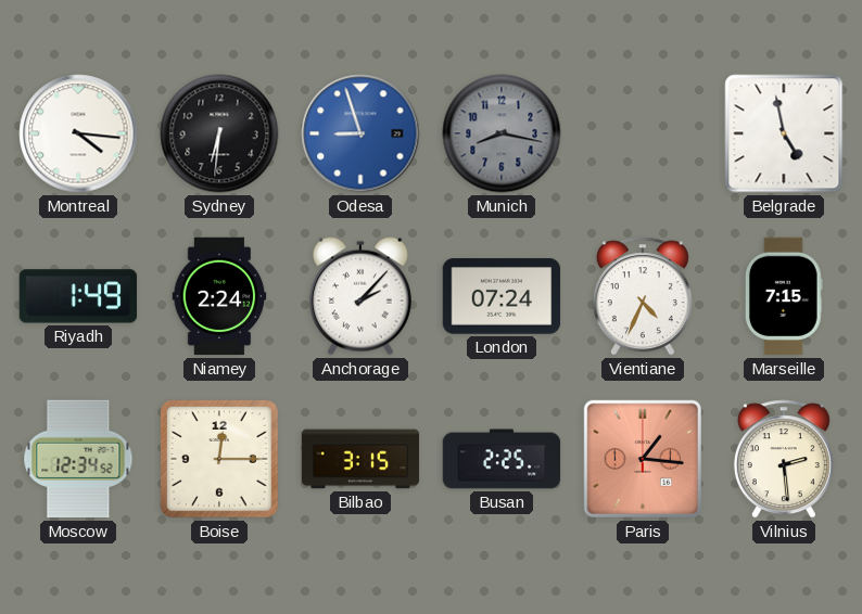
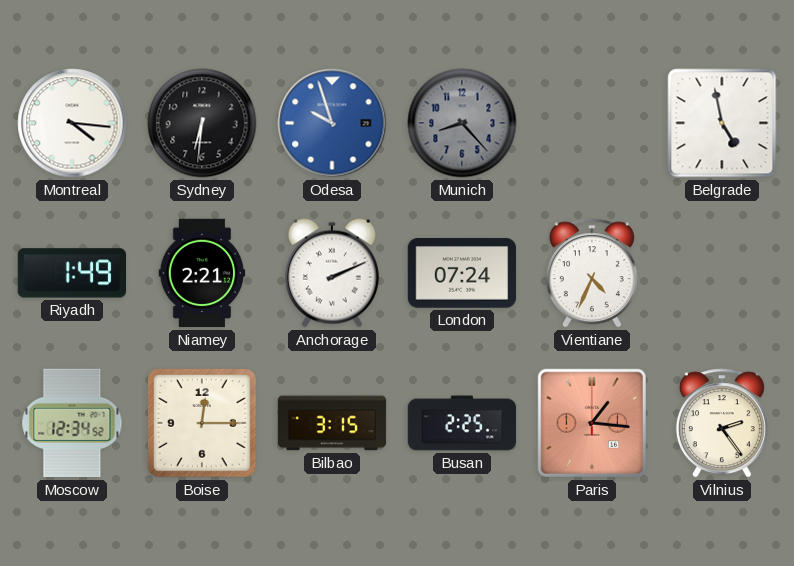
Odesa: 8:57 -> 9:57
Munich: 8:17 -> 8:23
Niamey: 2:24 -> 2:21
Anchorage: 2:07 -> 2:11
Marseille: 7:15 -> none
Vilnius: 2:29 -> 2:24
